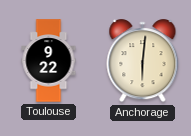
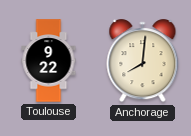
Anchorage: 6:01 -> 8:01
